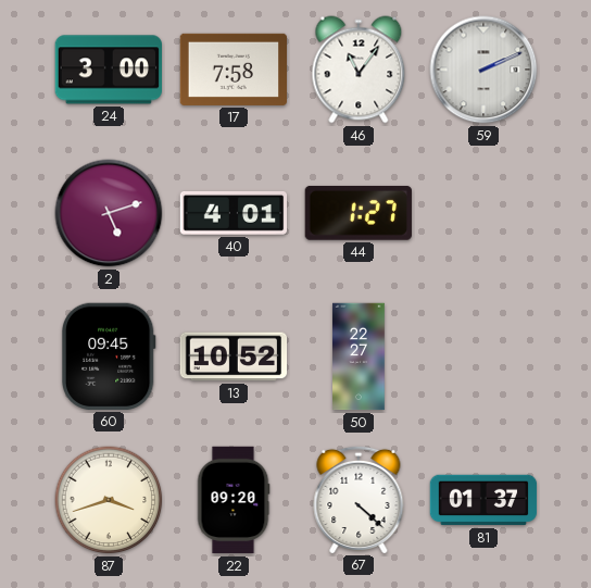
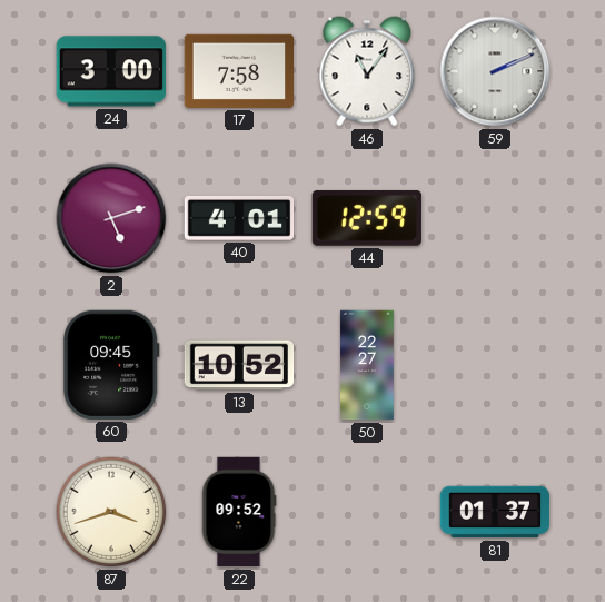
44: 1:27 -> 12:59
22: 09:20 -> 09:52
67: 4:22 -> none
